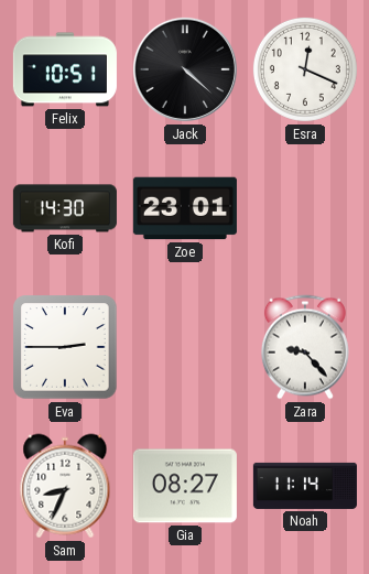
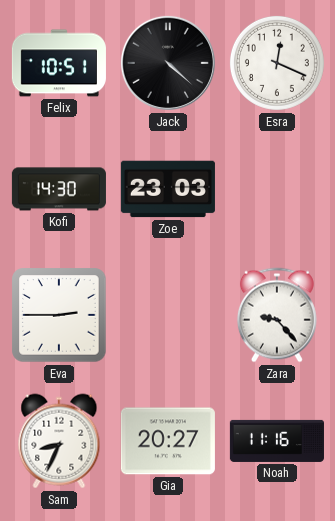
Zoe: 23:01 -> 23:03
Gia: 08:27 -> 20:27
Noah: 11:14 -> 11:16
